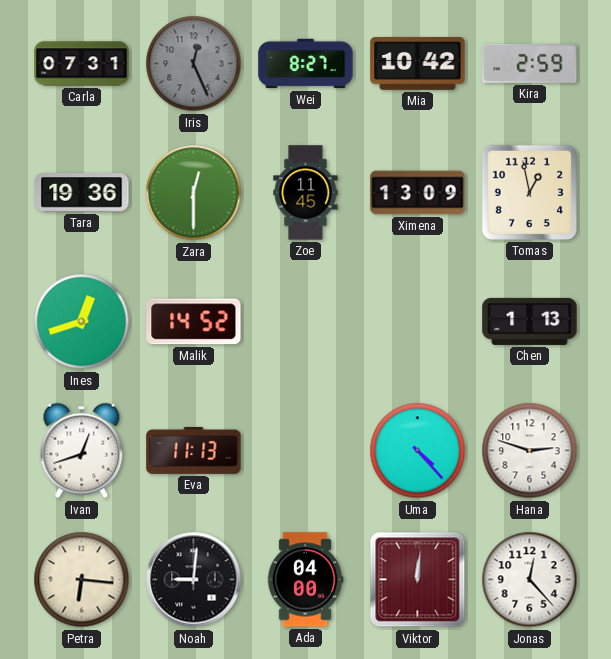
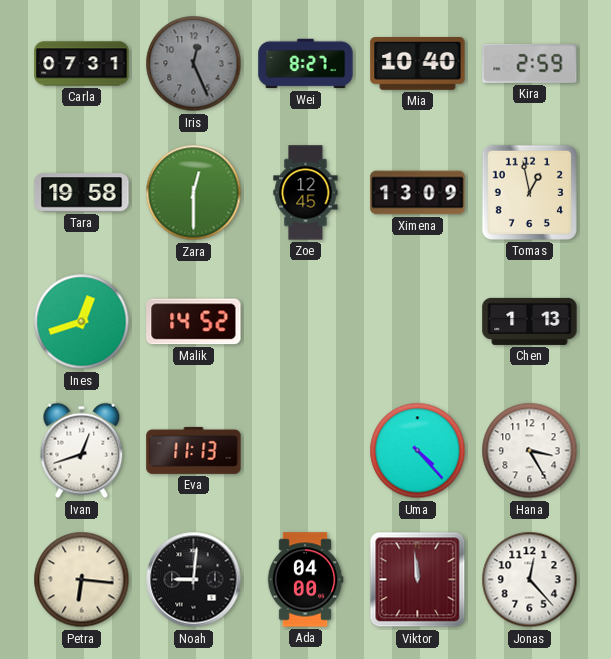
Mia: 10:42 -> 10:40
Tara: 19:36 -> 19:58
Zoe: 11:45 -> 12:45
Hana: 2:48 -> 3:25
Viktor: 12:01 -> 11:59
